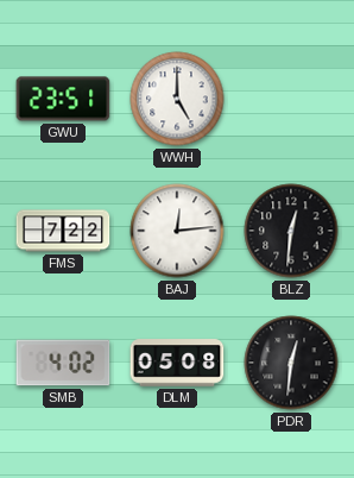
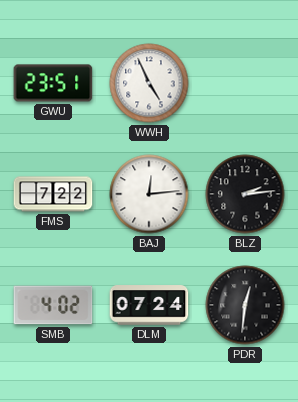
WWH: 5:00 -> 4:56
BLZ: 12:31 -> 2:14
DLM: 05:08 -> 07:24
